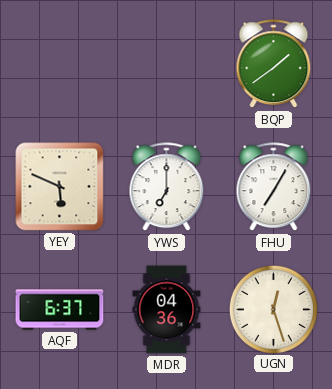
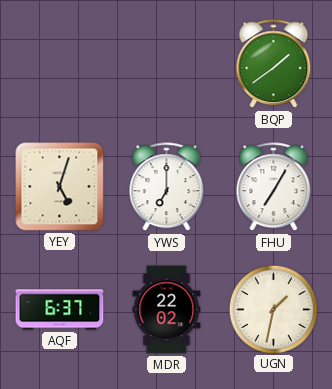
YEY: 5:49 -> 5:03
MDR: 04:36 -> 22:02
UGN: 12:27 -> 1:32
